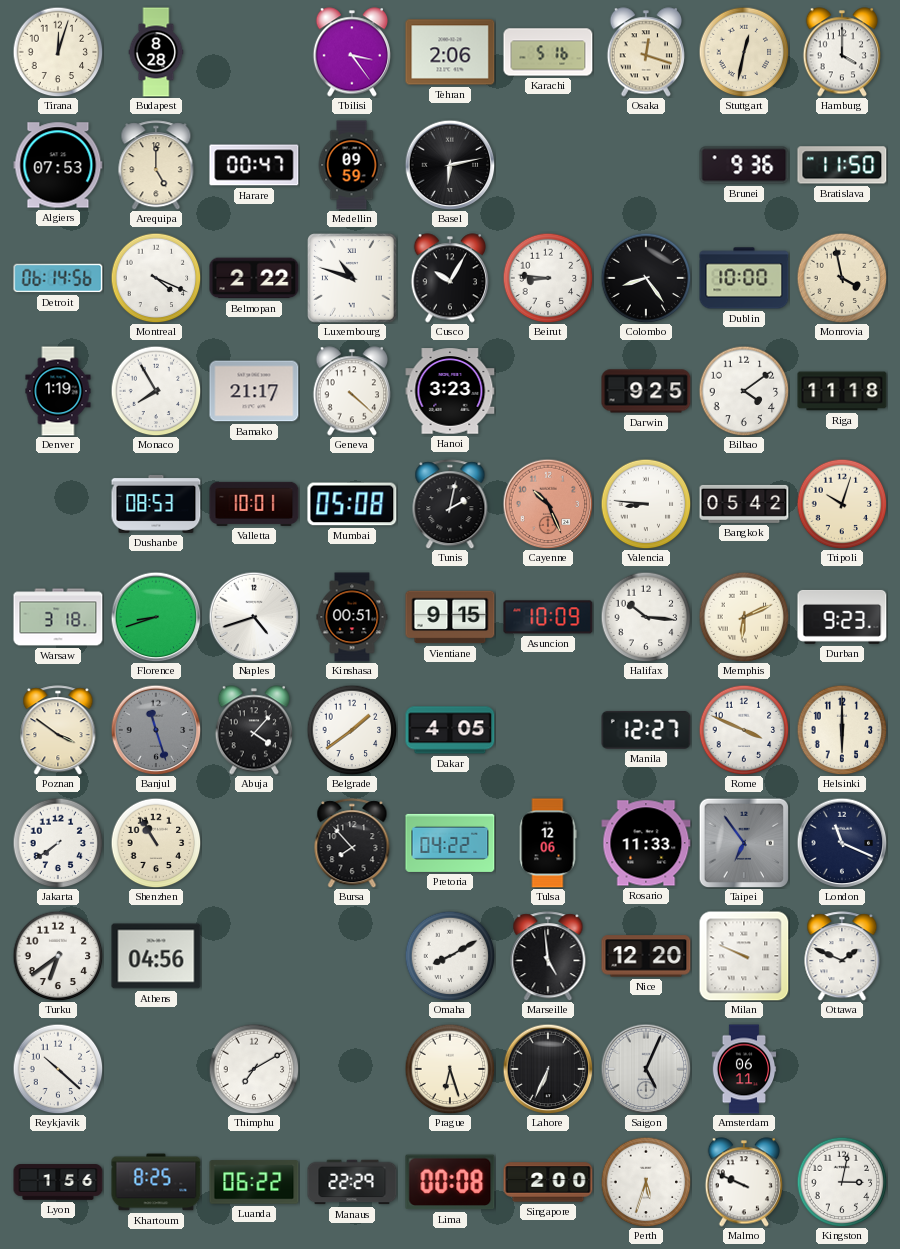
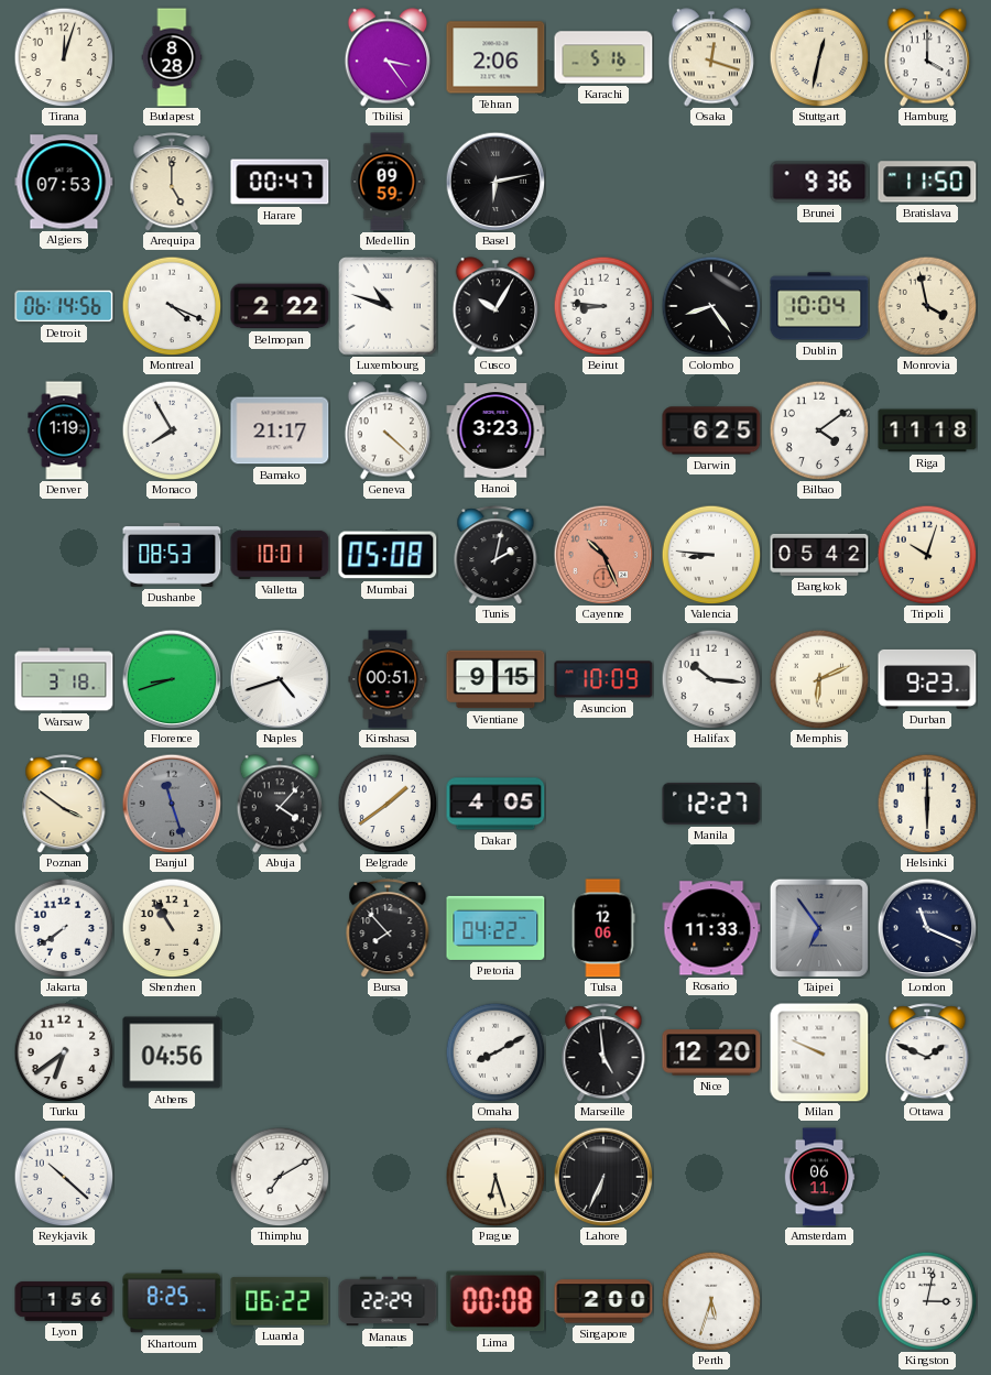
Dublin: 10:00 -> 10:04
Darwin: 9:25 -> 6:25
Rome: 3:49 -> none
Saigon: 5:04 -> none
Malmo: 9:49 -> none
